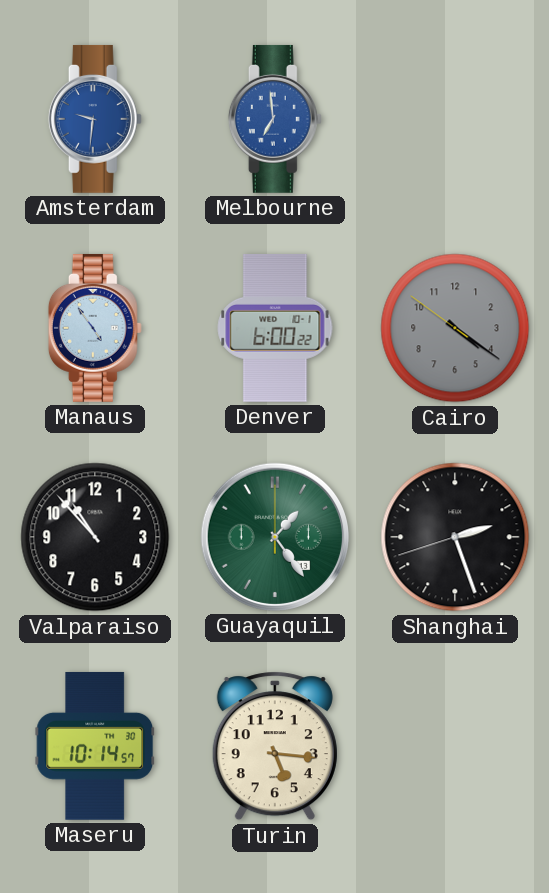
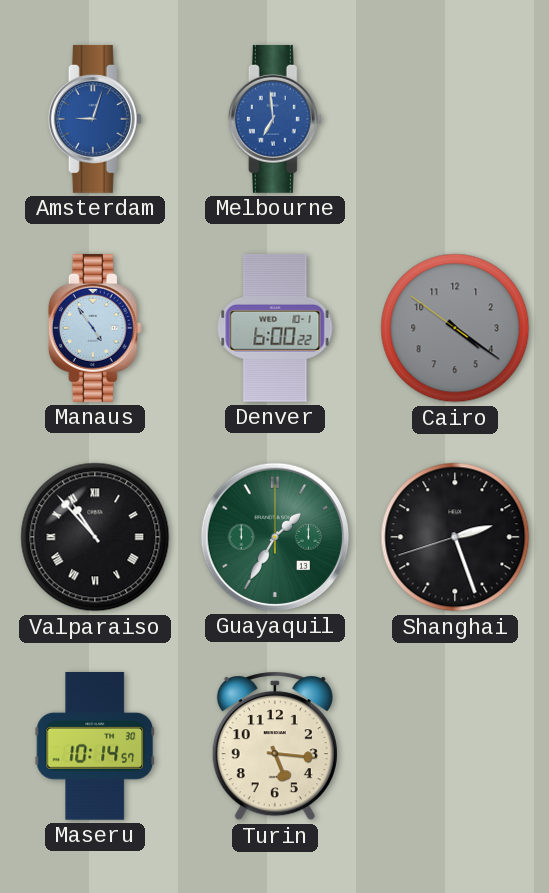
Amsterdam: 9:31 -> 9:03
Valparaiso numerals: Arabic -> Roman
Guayaquil: 1:24 -> 1:35
